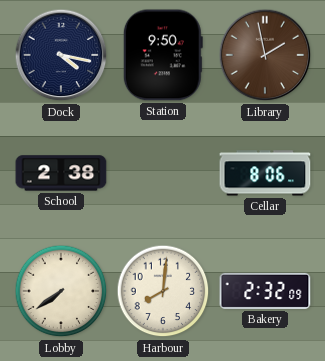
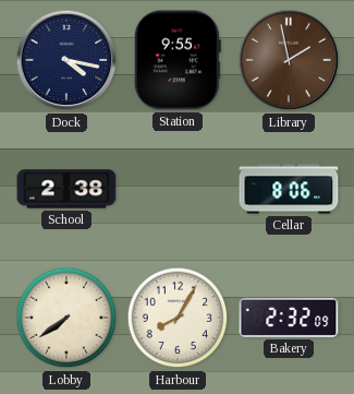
Station: 9:50 -> 9:55
Harbour: 8:01 -> 8:05
